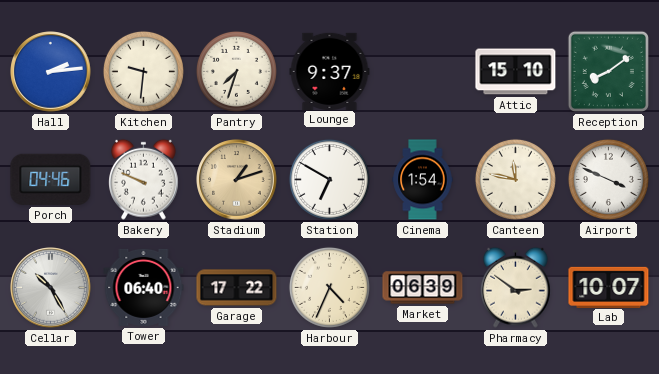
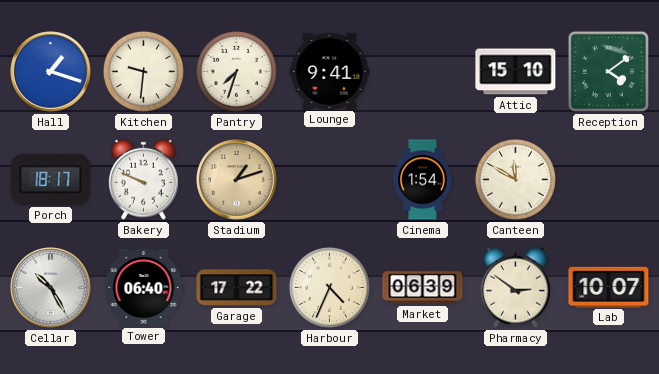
Hall: 2:14 -> 1:18
Lounge: 9:37 -> 9:41
Reception: 8:09 -> 4:09
Porch: 04:46 -> 18:17
Station: 6:50 -> none
Canteen: 11:47 -> 11:50
Airport: 3:49 -> none
